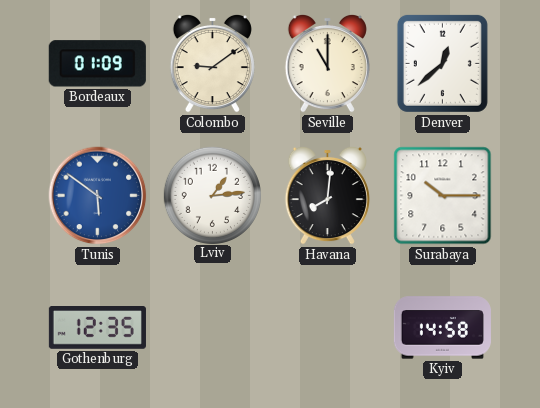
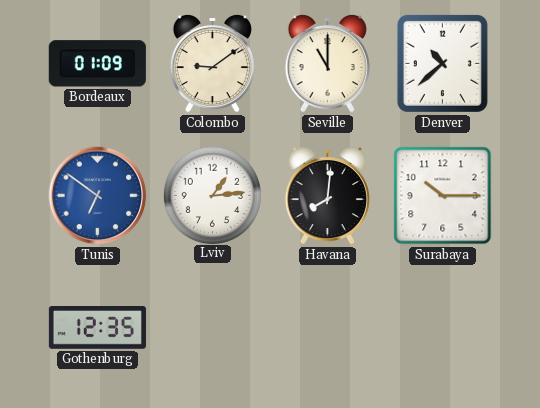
Denver: 12:38 -> 10:38
Tunis: 5:51 -> 6:51
Kyiv: 14:58 -> none
